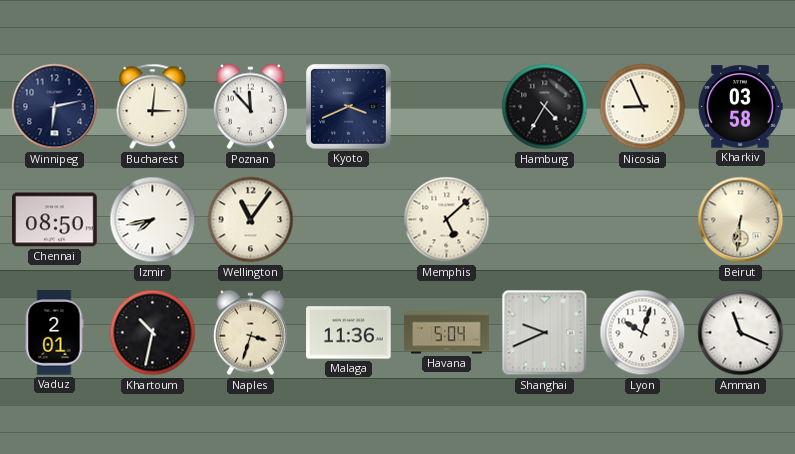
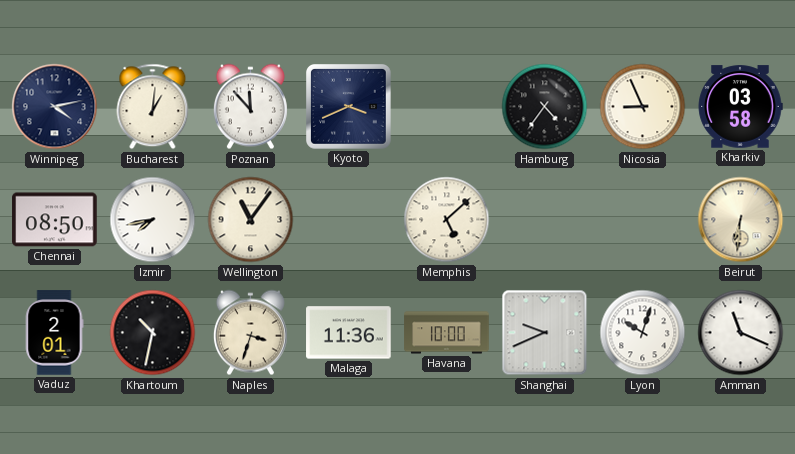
Winnipeg: 6:13 -> 4:13
Bucharest: 3:01 -> 1:01
Hamburg: 4:35 -> 4:36
Havana: 5:04 -> 10:00
